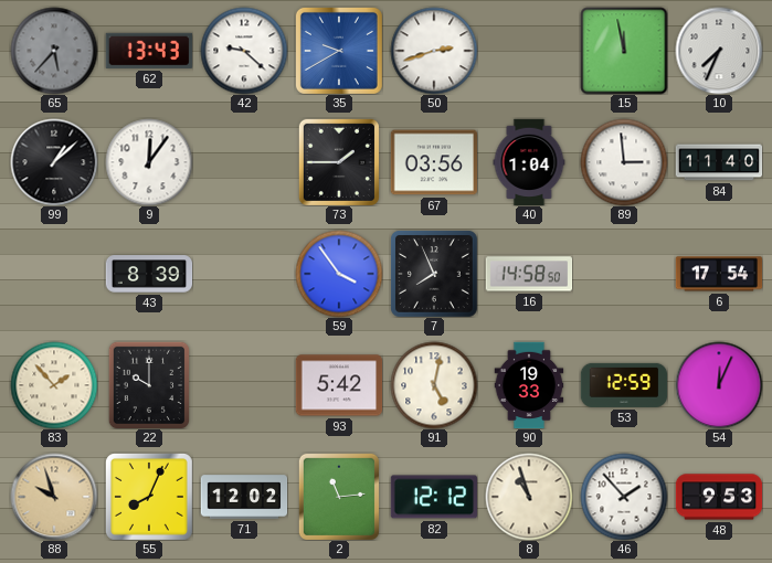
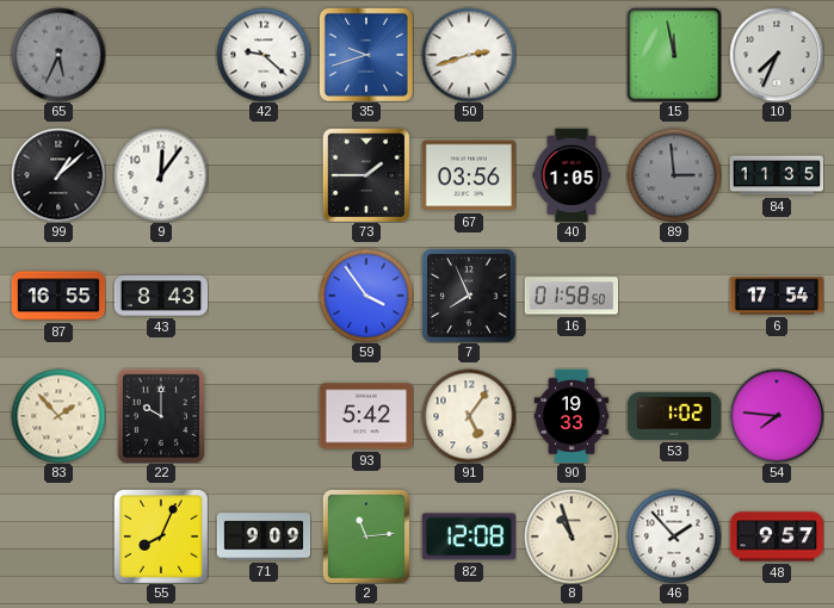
65: 5:37 -> 5:34
62: 13:43 -> none
35: 9:40 -> 9:42
40: 1:04 -> 1:05
89 dial: white -> grey
84: 11:40 -> 11:35
87: none -> 16:55
43: 8:39 -> 8:43
16: 14:58 -> 01:58
91: 5:02 -> 5:06
53: 12:59 -> 1:02
54: 12:04 -> 7:46
88: 9:57 -> none
71: 12:02 -> 9:09
82: 12:12 -> 12:08
48: 9:53 -> 9:57
